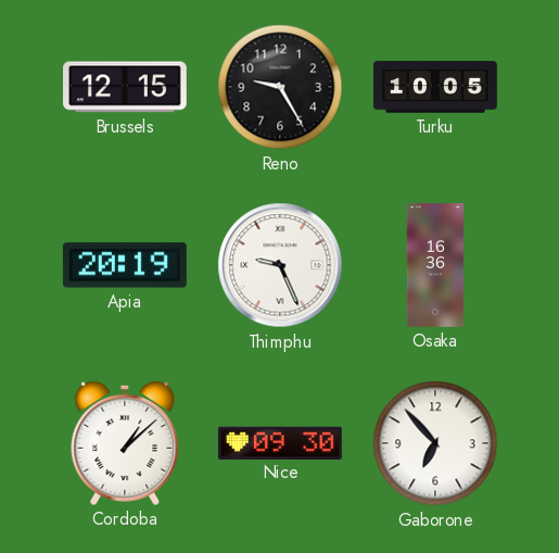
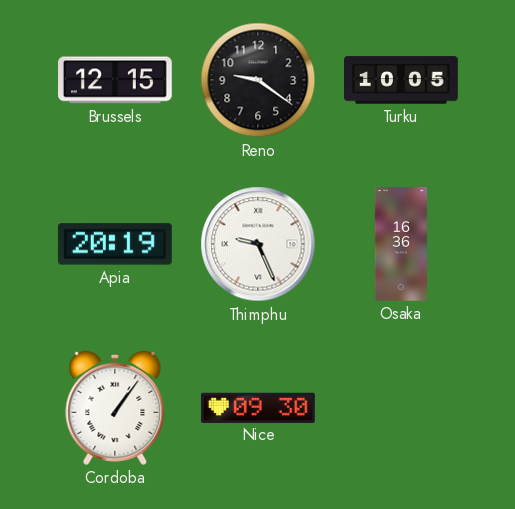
Reno: 9:25 -> 9:21
Cordoba: 1:08 -> 1:06
Gaborone: 6:53 -> none
